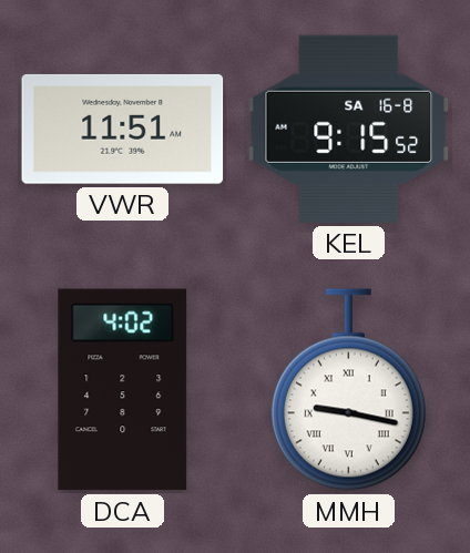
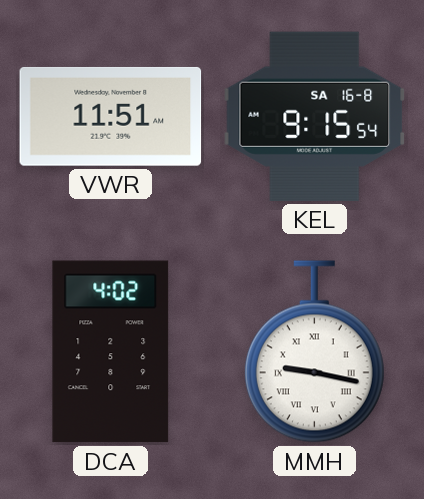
KEL: 9:15:52 -> 9:15:54
